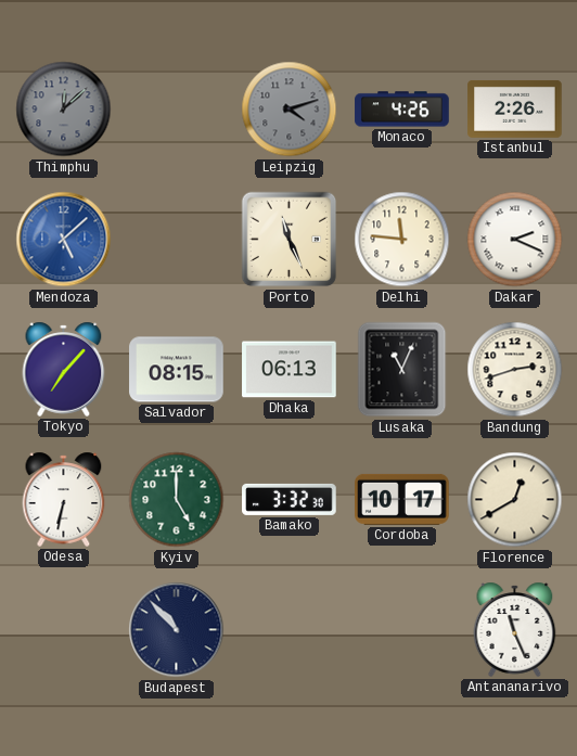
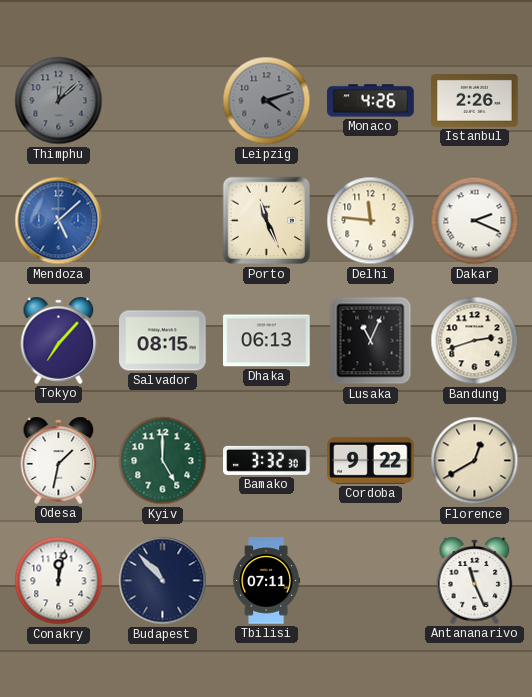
Odesa: 6:32 -> 1:32
Cordoba: 10:17 -> 9:22
Conakry: none -> 12:02
Tbilisi: none -> 07:11
